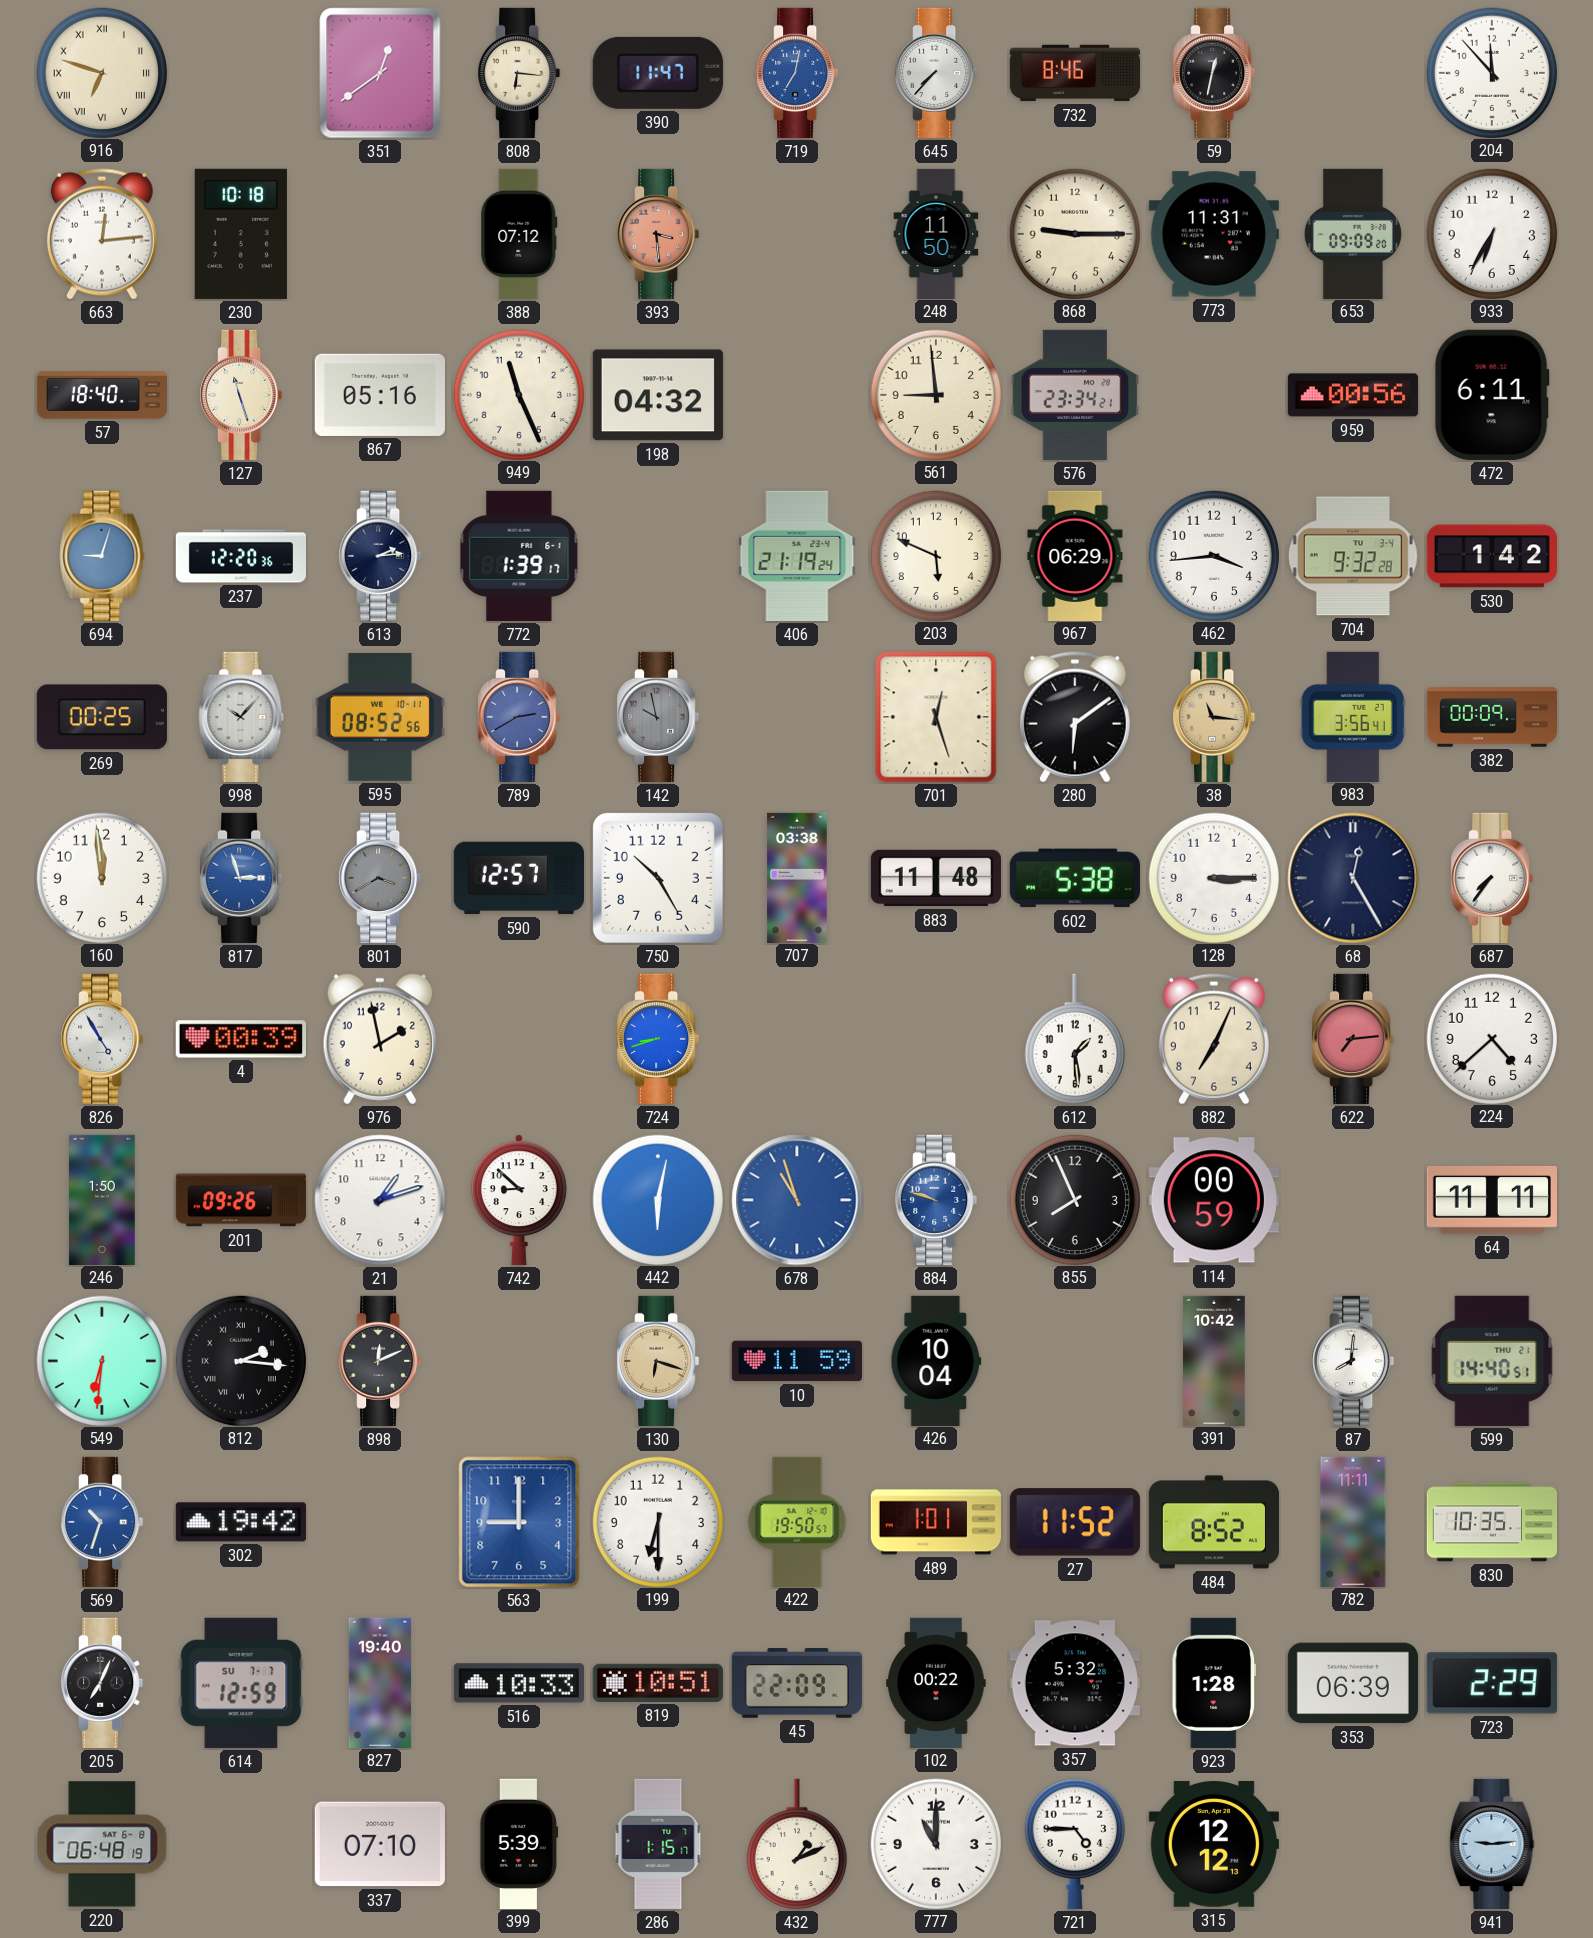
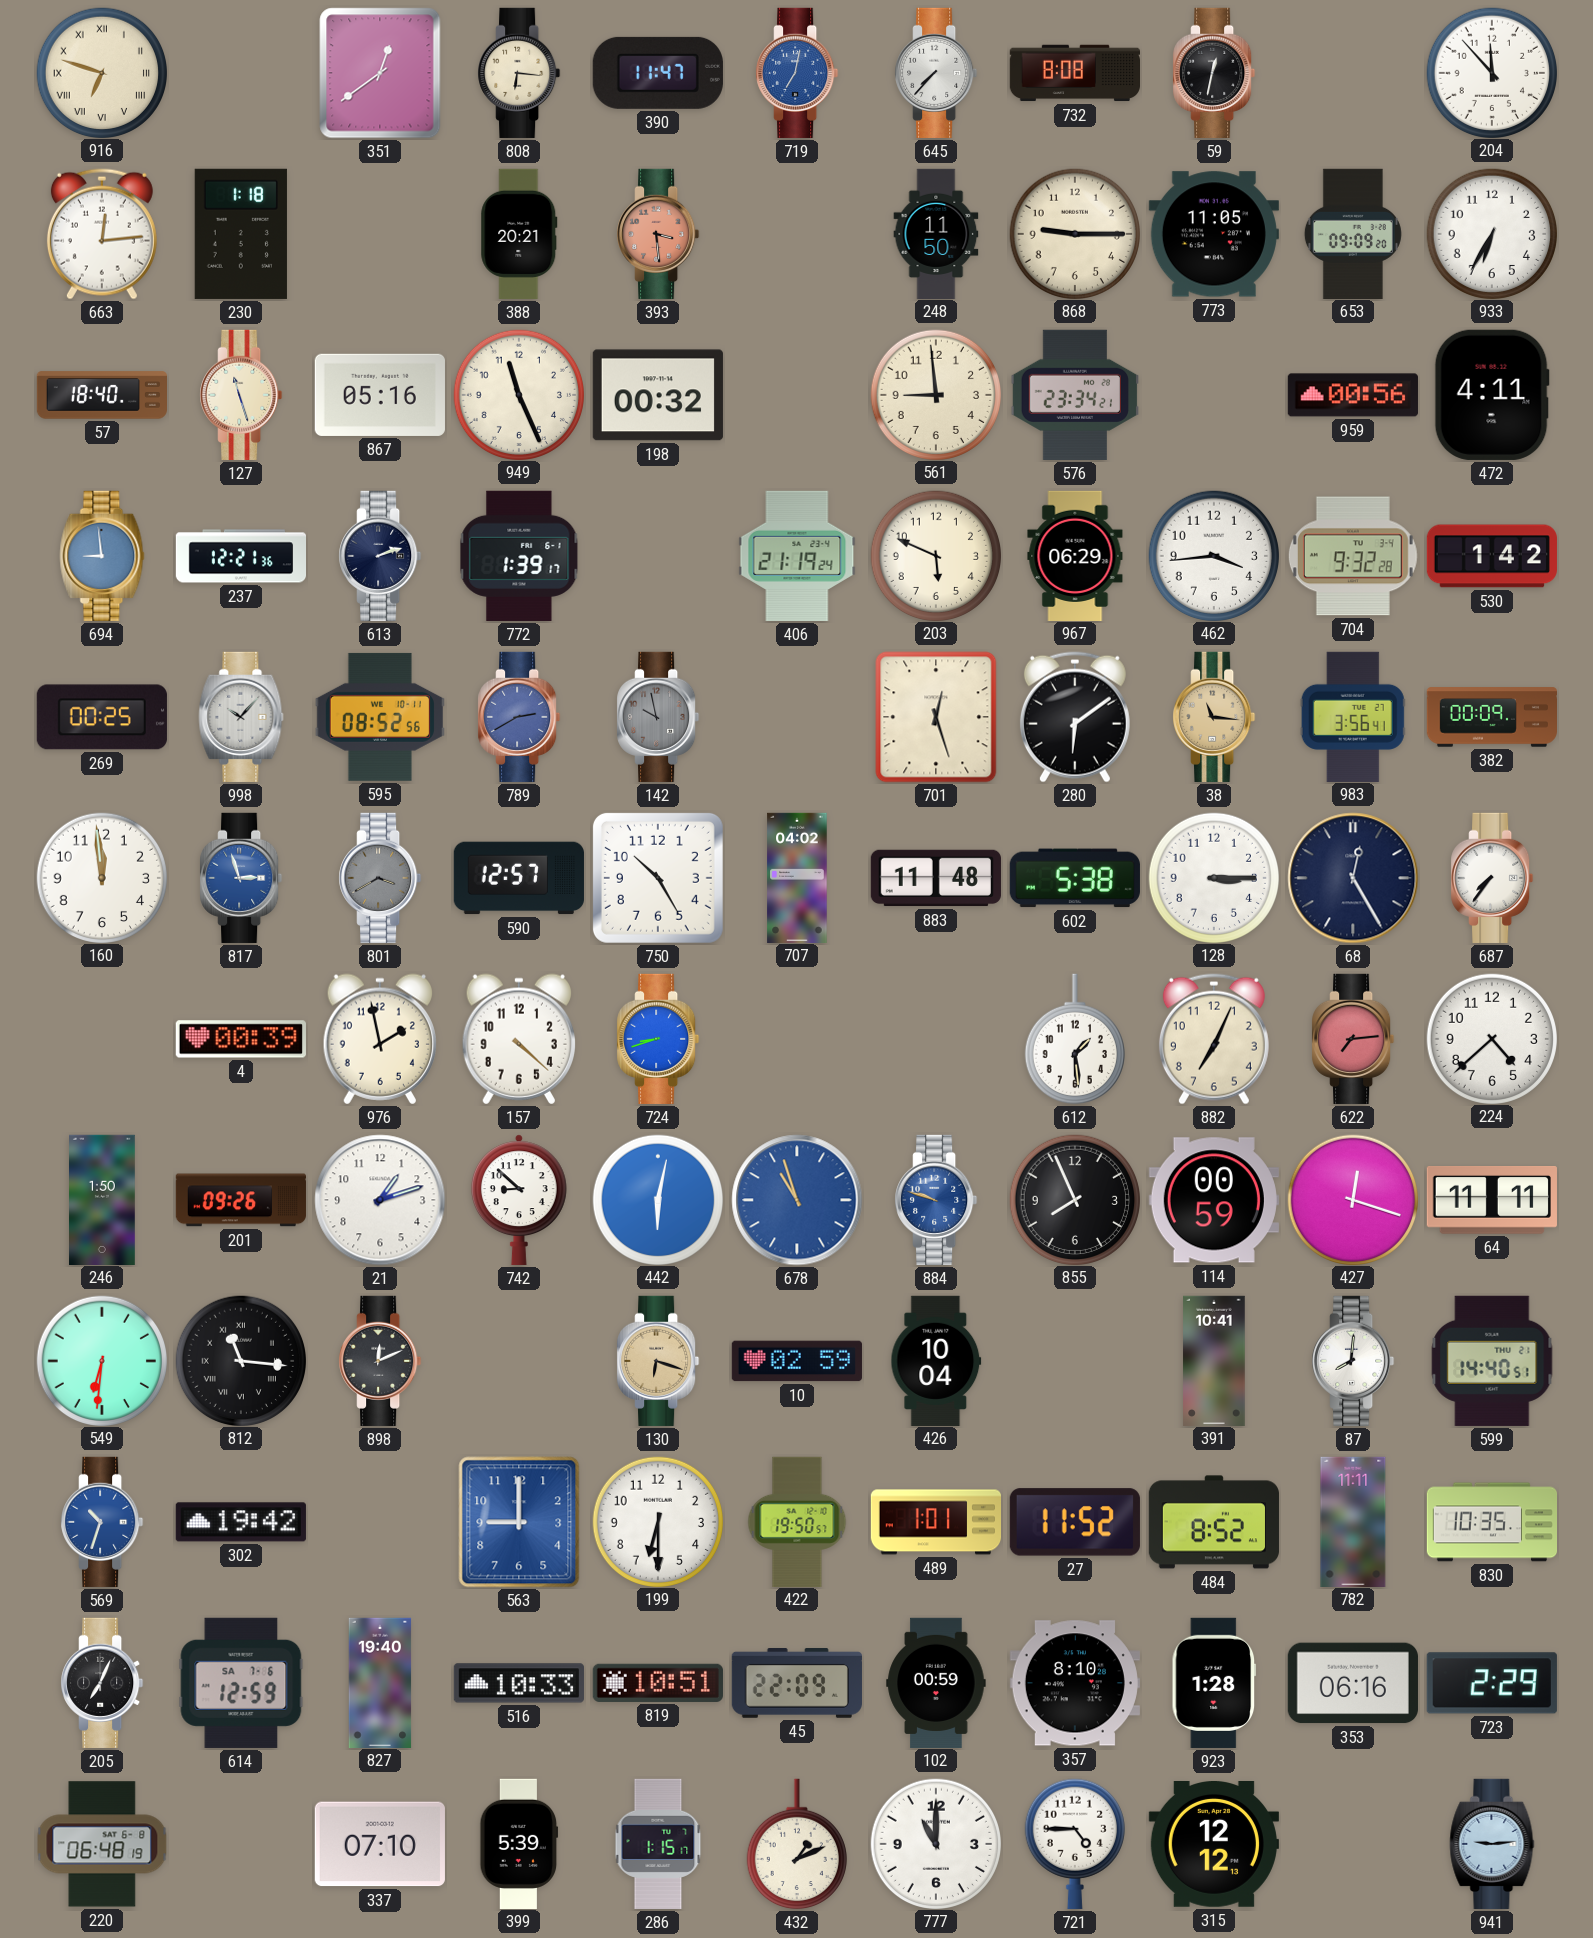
732: 8:46 -> 8:08
230: 10:18 -> 1:18
388: 07:12 -> 20:21
773: 11:31 -> 11:05
198: 04:32 -> 00:32
472: 6:11 -> 4:11
694: 9:03 -> 8:59
237: 12:20 -> 12:21
613: 2:14 -> 2:12
707: 03:38 -> 04:02
826: 4:55 -> none
157: none -> 4:22
427: none -> 12:18
812: 2:16 -> 11:16
10: 11:59 -> 02:59
391: 10:42 -> 10:41
614 date: SU 7-7 -> SA 7-6
102: 00:22 -> 00:59
357: 5:32 -> 8:10
353: 06:39 -> 06:16
